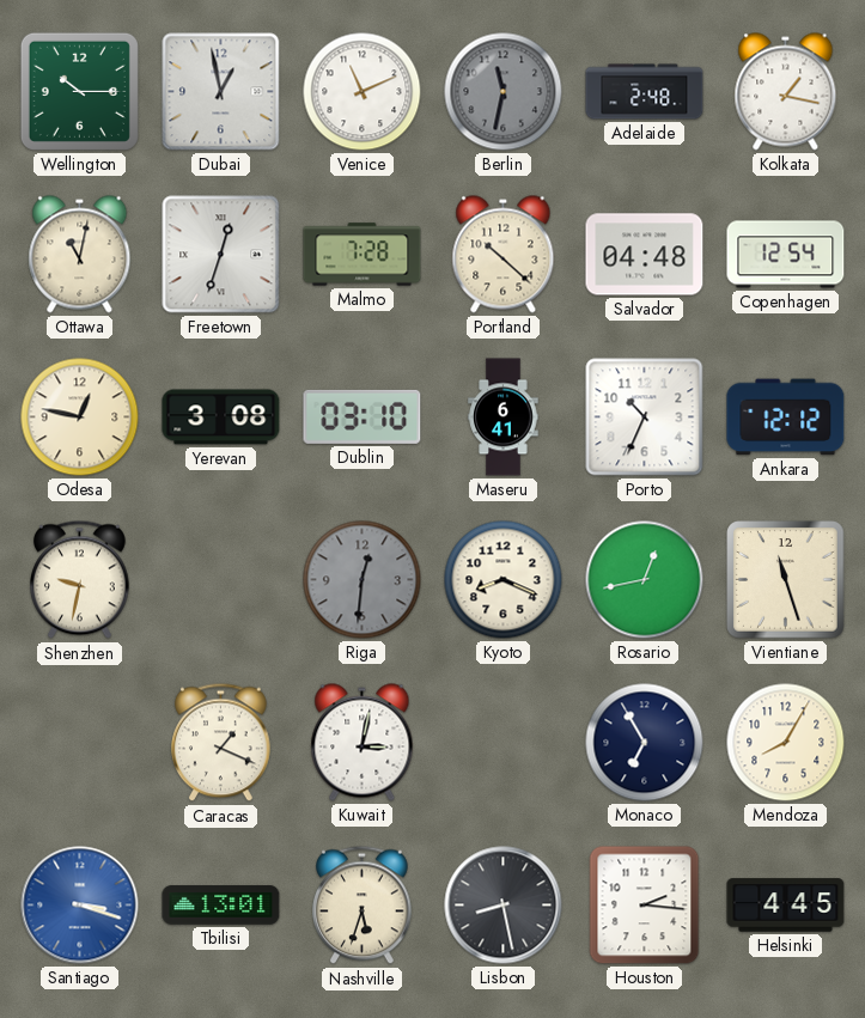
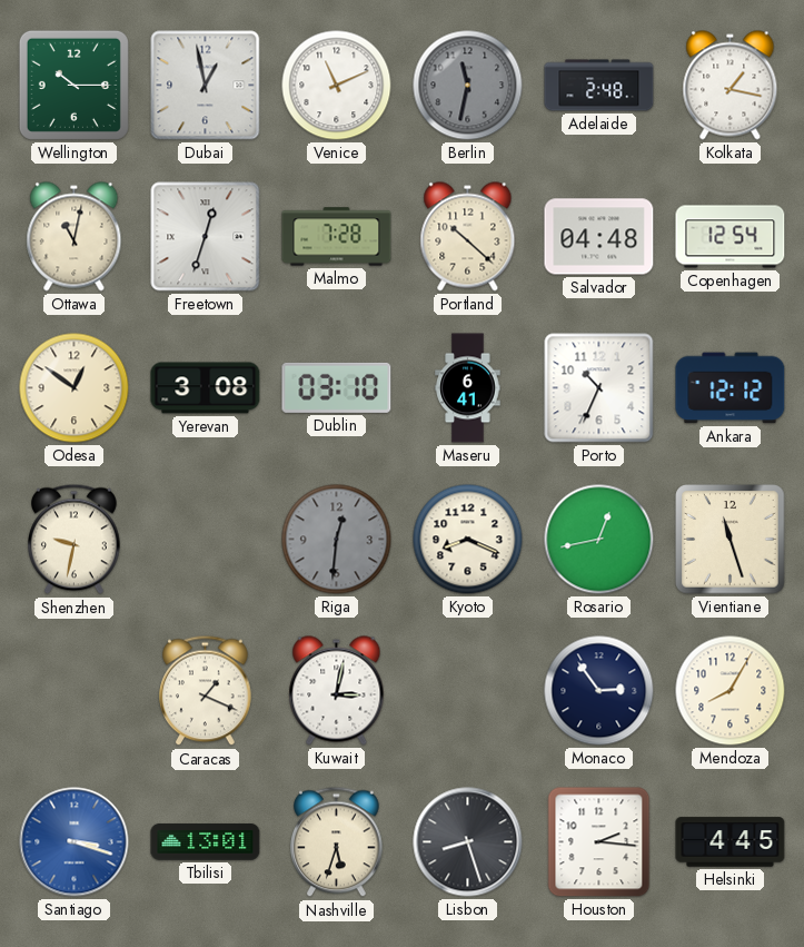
Odesa: 12:47 -> 12:51
Monaco: 6:55 -> 2:54
Lisbon: 8:28 -> 8:27
